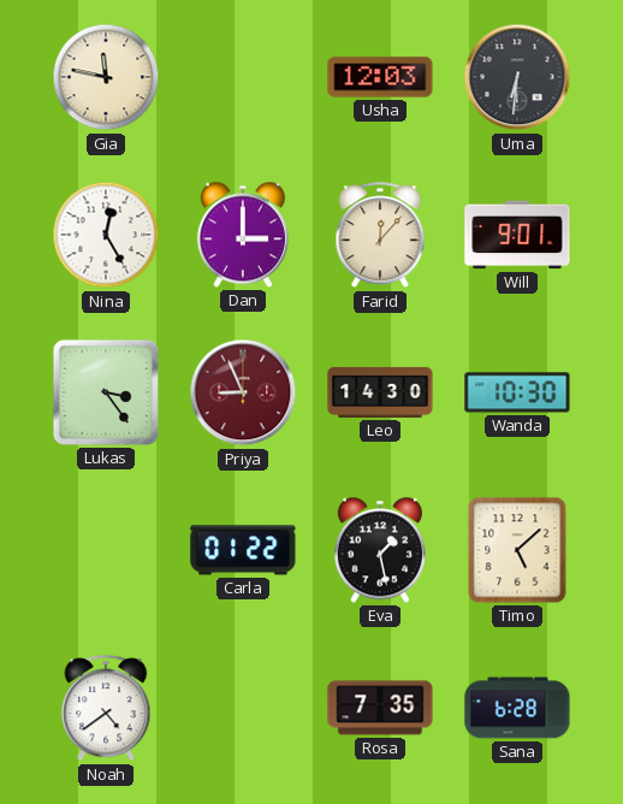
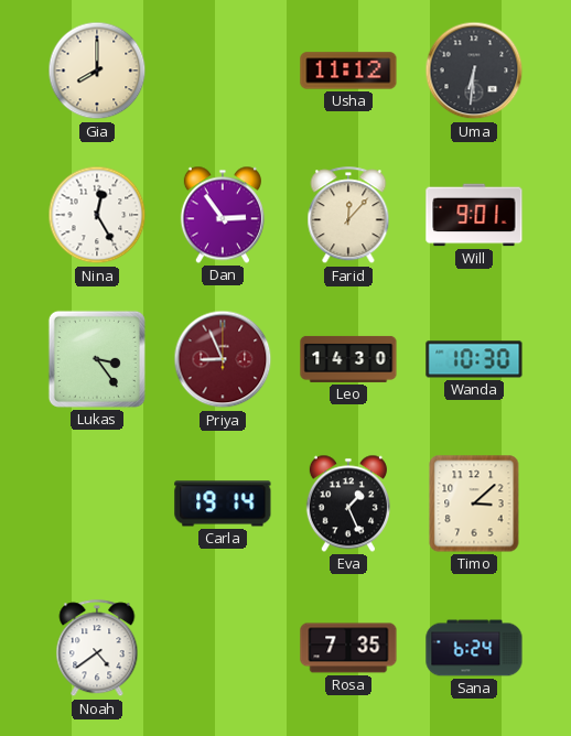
Gia: 11:47 -> 8:00
Usha: 12:03 -> 11:12
Dan: 3:00 -> 2:54
Carla: 01:22 -> 19:14
Eva: 1:28 -> 1:26
Timo: 5:08 -> 3:08
Sana: 6:28 -> 6:24
